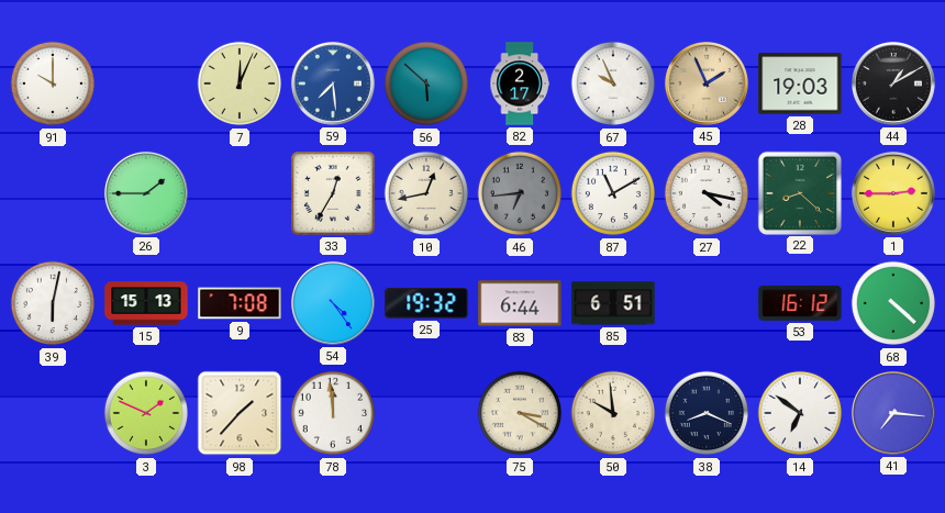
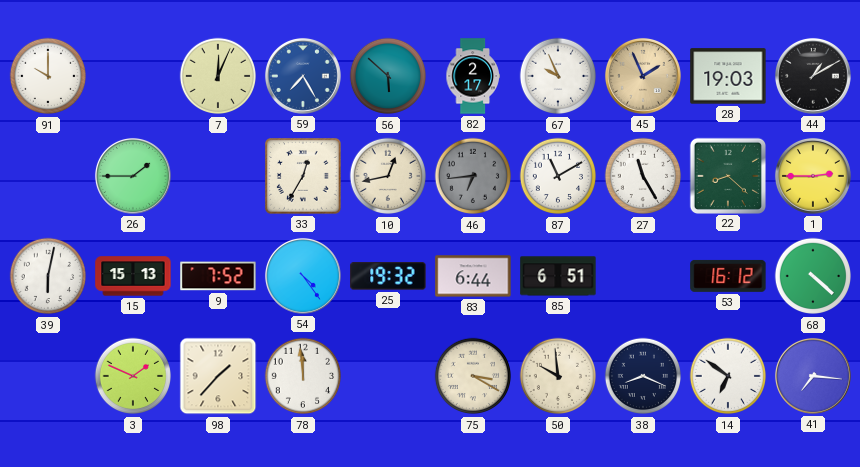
59: 7:29 -> 7:25
27: 4:17 -> 11:25
9: 7:08 -> 7:52
